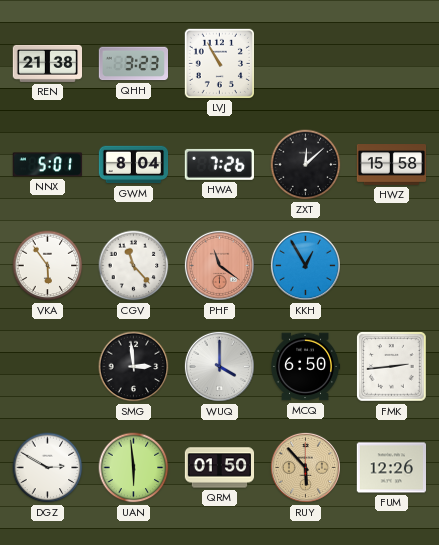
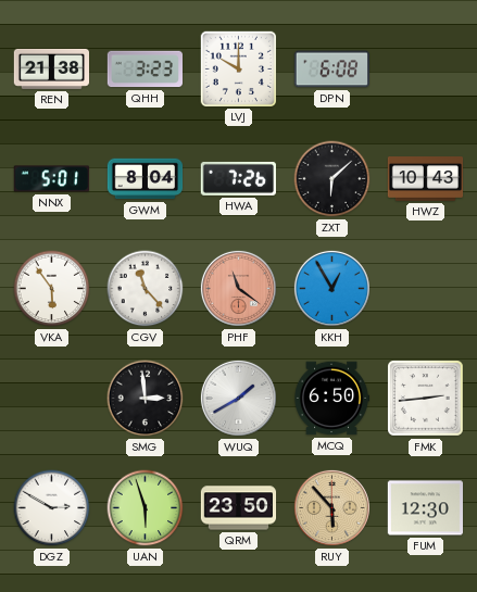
LVJ: 10:55 -> 10:00
DPN: none -> 6:08
ZXT: 12:08 -> 6:08
HWZ: 15:58 -> 10:43
WUQ: 4:00 -> 1:40
UAN: 5:59 -> 5:57
QRM: 01:50 -> 23:50
FUM: 12:26 -> 12:30
